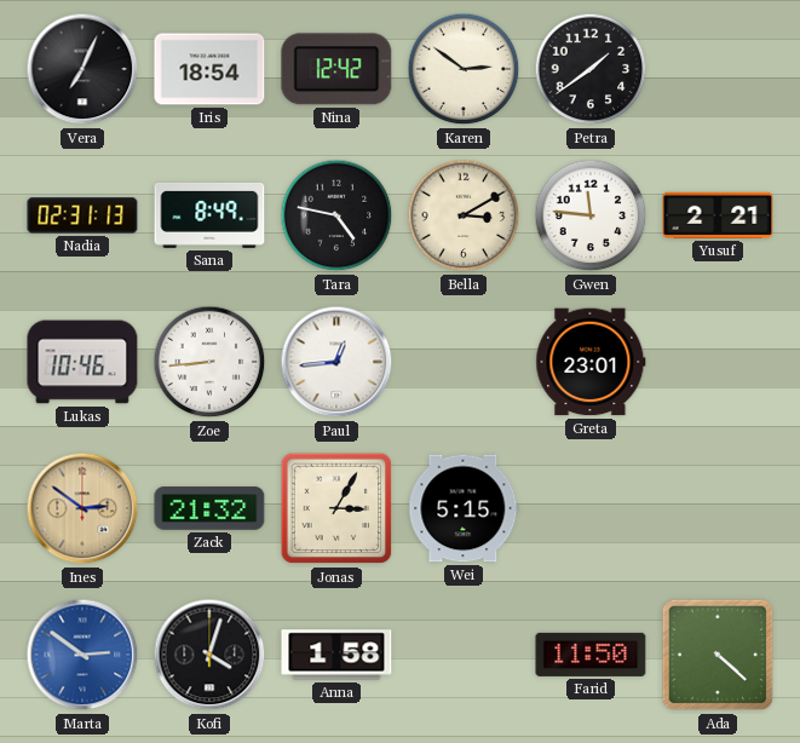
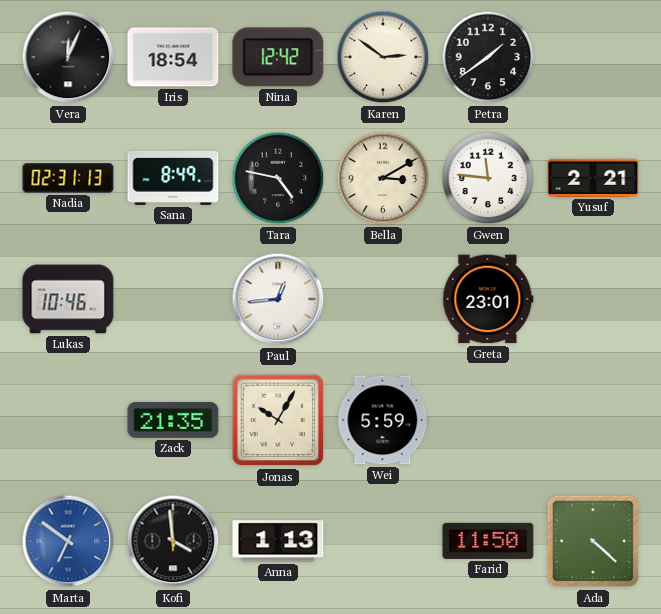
Vera: 7:04 -> 12:04
Zoe: 8:44 -> none
Ines: 2:51 -> none
Zack: 21:32 -> 21:35
Jonas: 3:05 -> 10:05
Wei: 5:15 -> 5:59
Marta: 2:51 -> 6:51
Kofi: 4:03 -> 3:59
Anna: 1:58 -> 1:13
